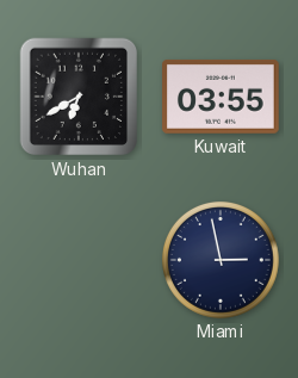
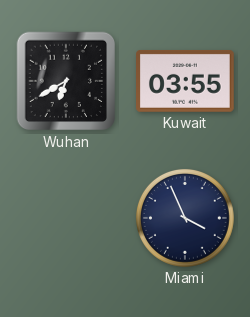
Miami: 2:58 -> 3:56
